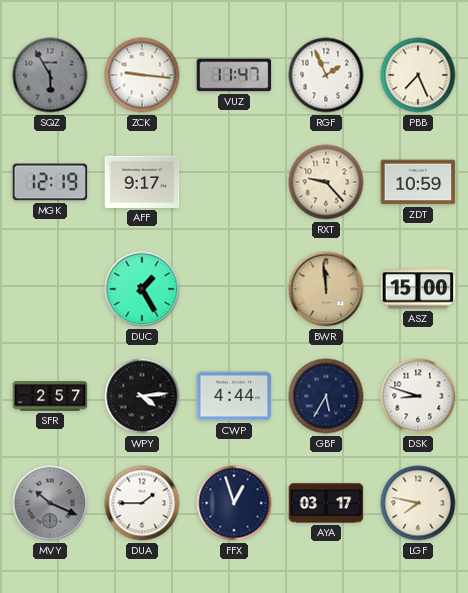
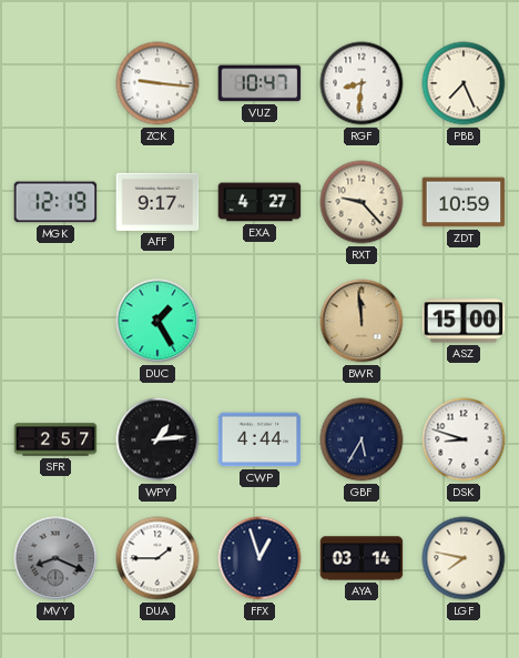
SQZ: 5:55 -> none
VUZ: 11:47 -> 10:47
RGF: 1:56 -> 8:31
EXA: none -> 4:27
WPY: 4:14 -> 1:14
MVY: 10:19 -> 8:19
AYA: 03:17 -> 03:14
